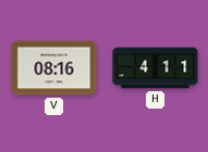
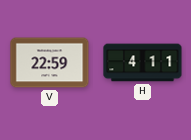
V: 08:16 -> 22:59
